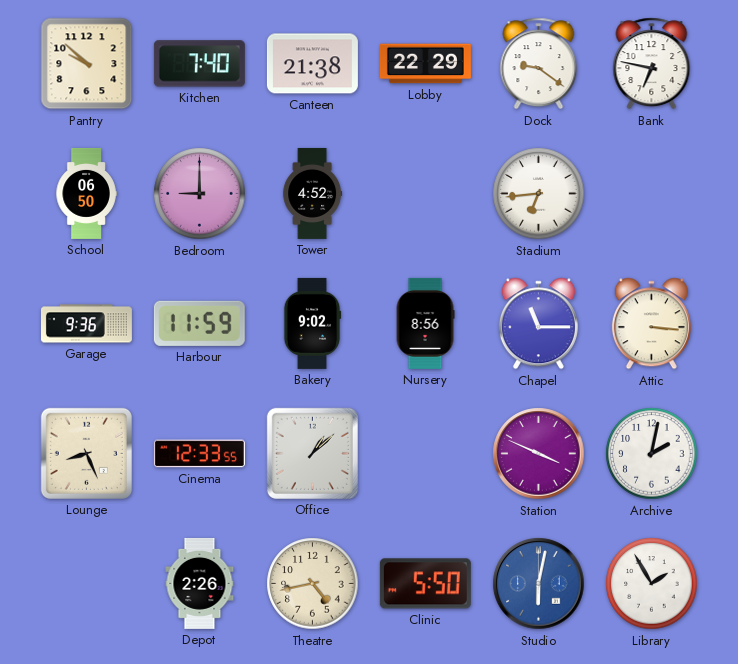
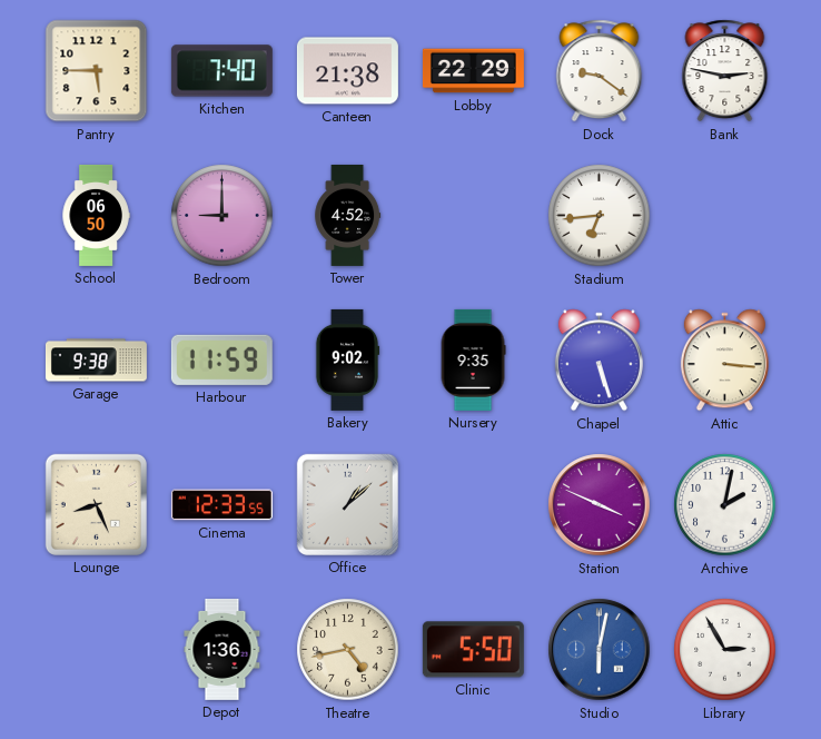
Pantry: 9:52 -> 5:45
Bank: 6:47 -> 2:47
Garage: 9:36 -> 9:38
Nursery: 8:56 -> 9:35
Chapel: 11:15 -> 5:27
Depot: 2:26 -> 1:36
Library: 1:55 -> 2:55
